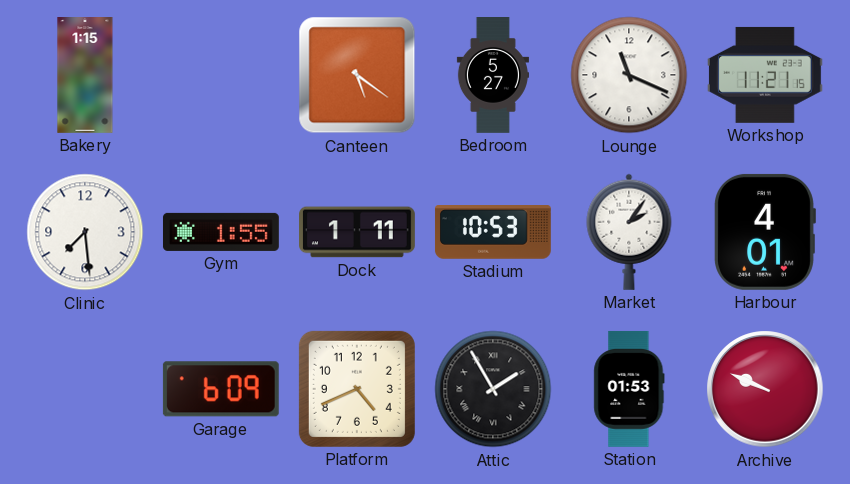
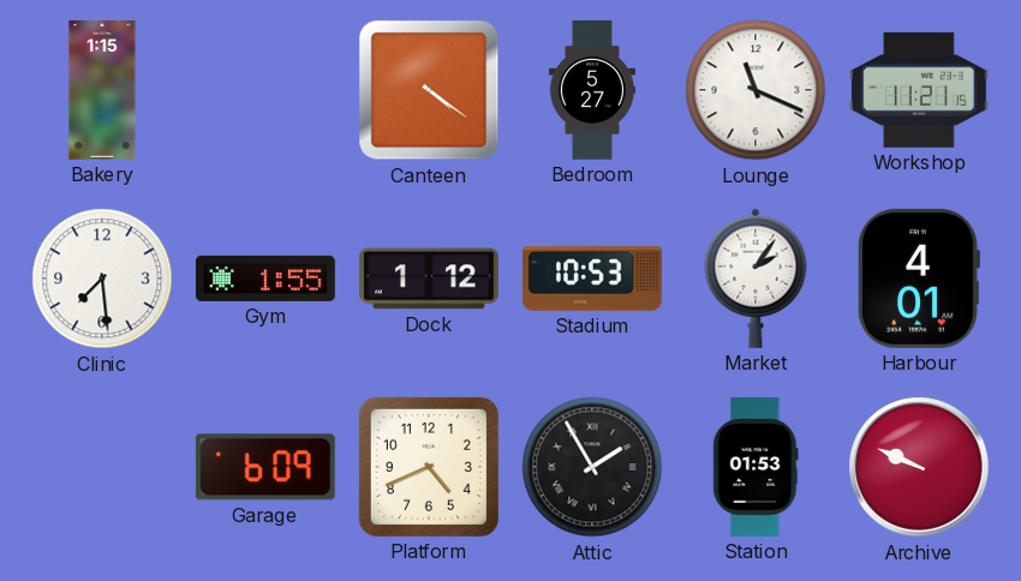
Canteen: 5:21 -> 4:21
Dock: 1:11 -> 1:12
